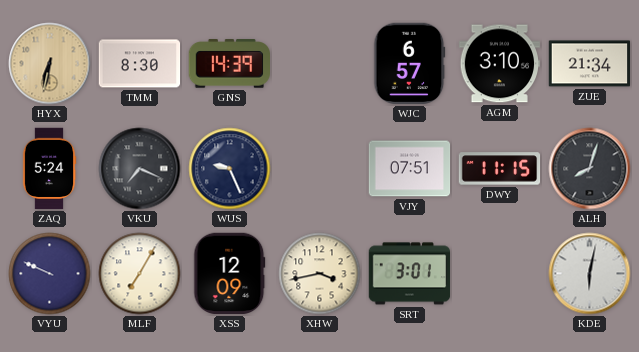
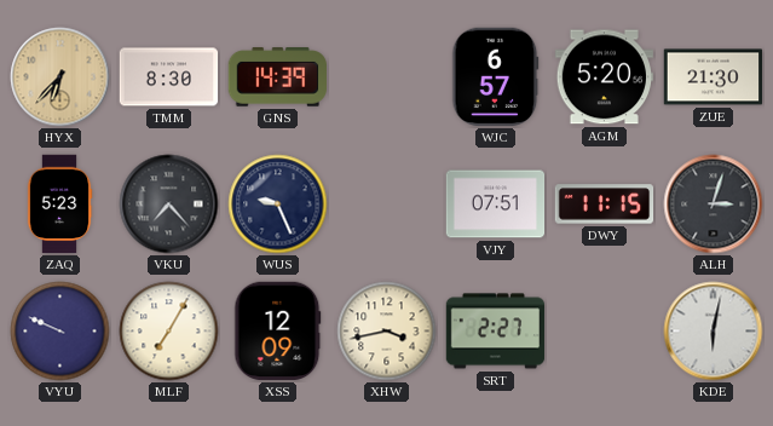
HYX: 6:32 -> 6:37
AGM: 3:10 -> 5:20
ZUE: 21:34 -> 21:30
ZAQ: 5:24 -> 5:23
VKU: 7:19 -> 7:23
ALH: 8:03 -> 3:03
SRT: 3:01 -> 2:27
